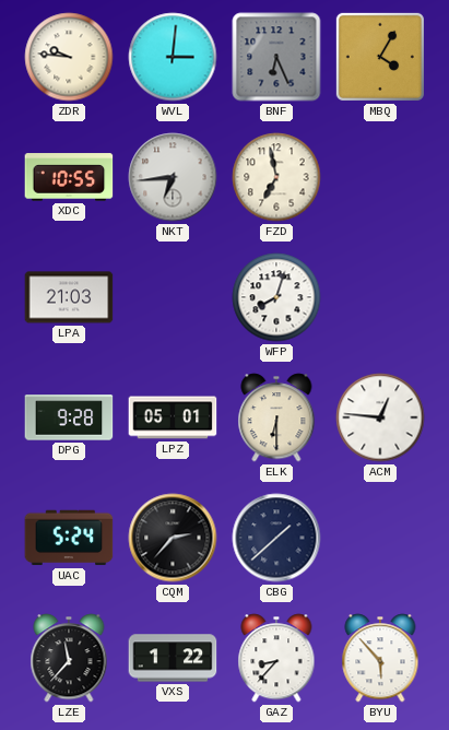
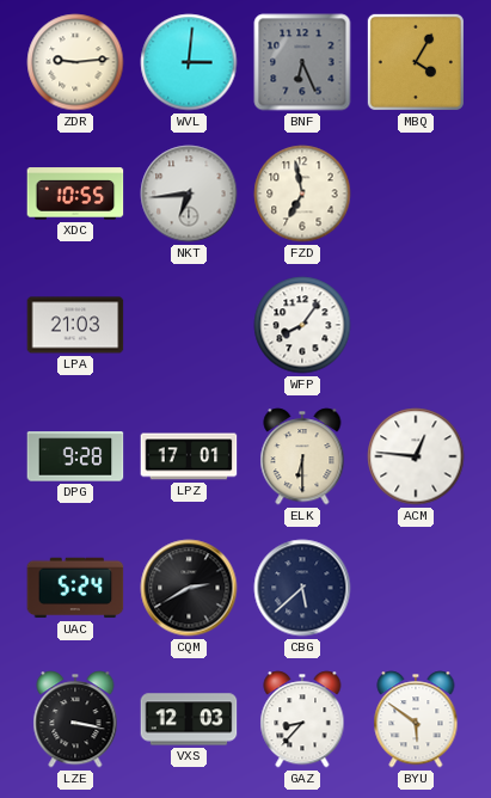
ZDR: 9:46 -> 9:14
WFP: 8:03 -> 8:06
LPZ: 05:01 -> 17:01
CQM: 2:37 -> 2:40
CBG: 1:38 -> 5:38
LZE: 11:37 -> 3:17
VXS: 1:22 -> 12:03
BYU: 5:53 -> 5:51
